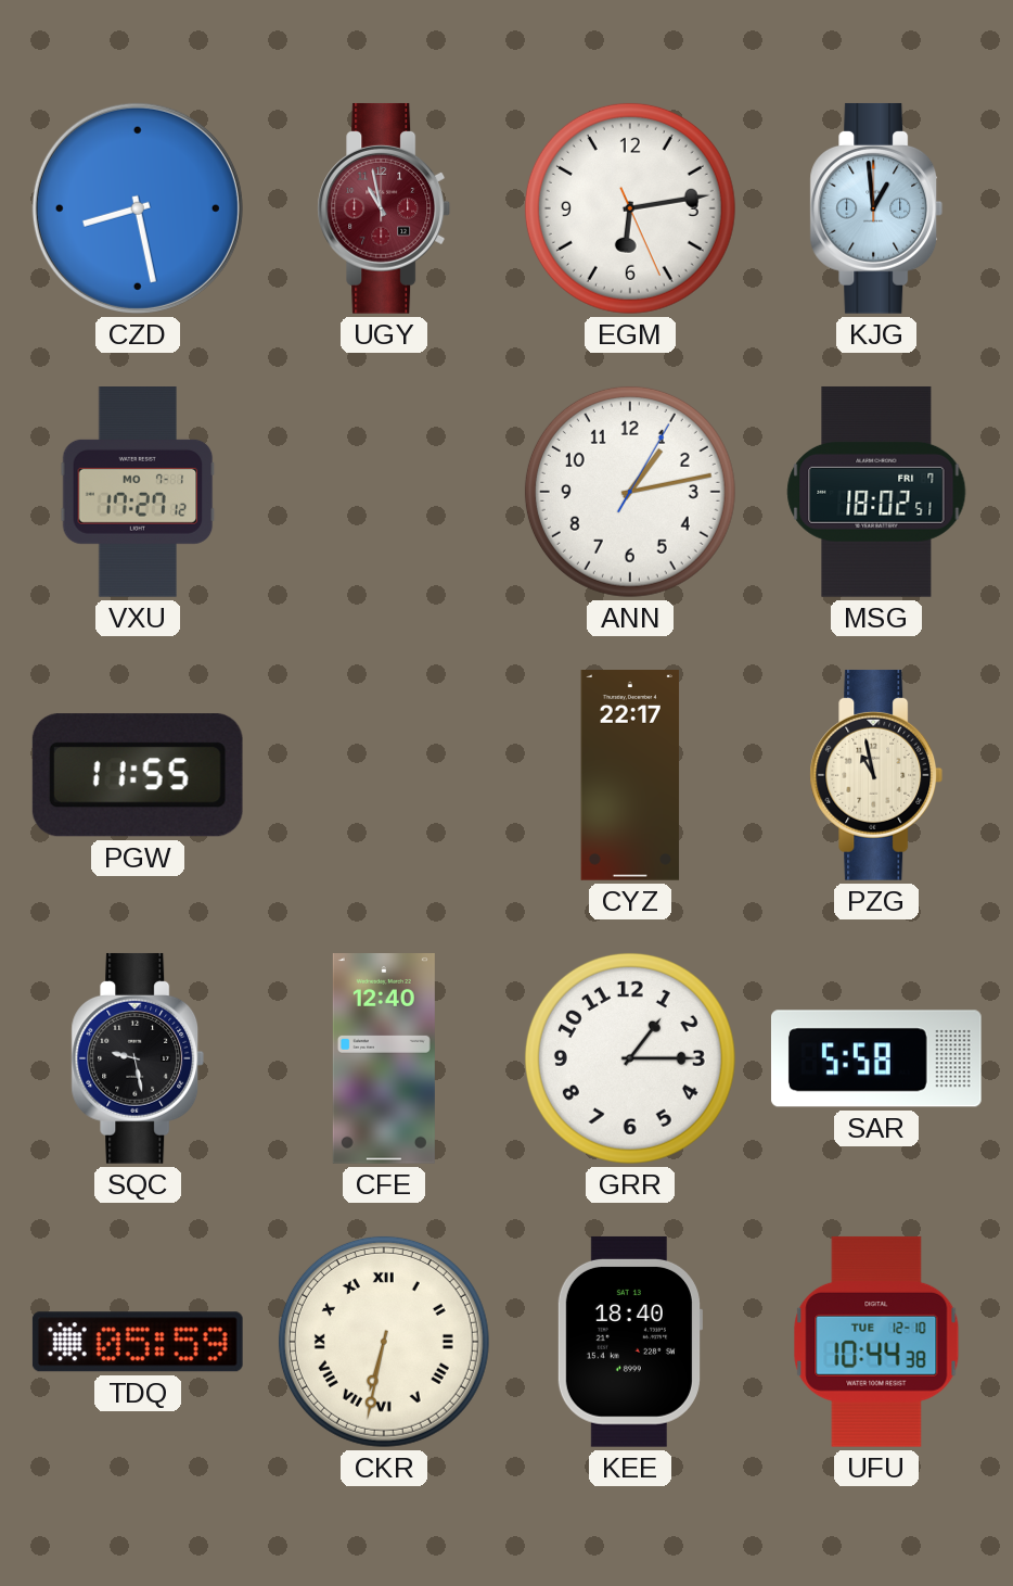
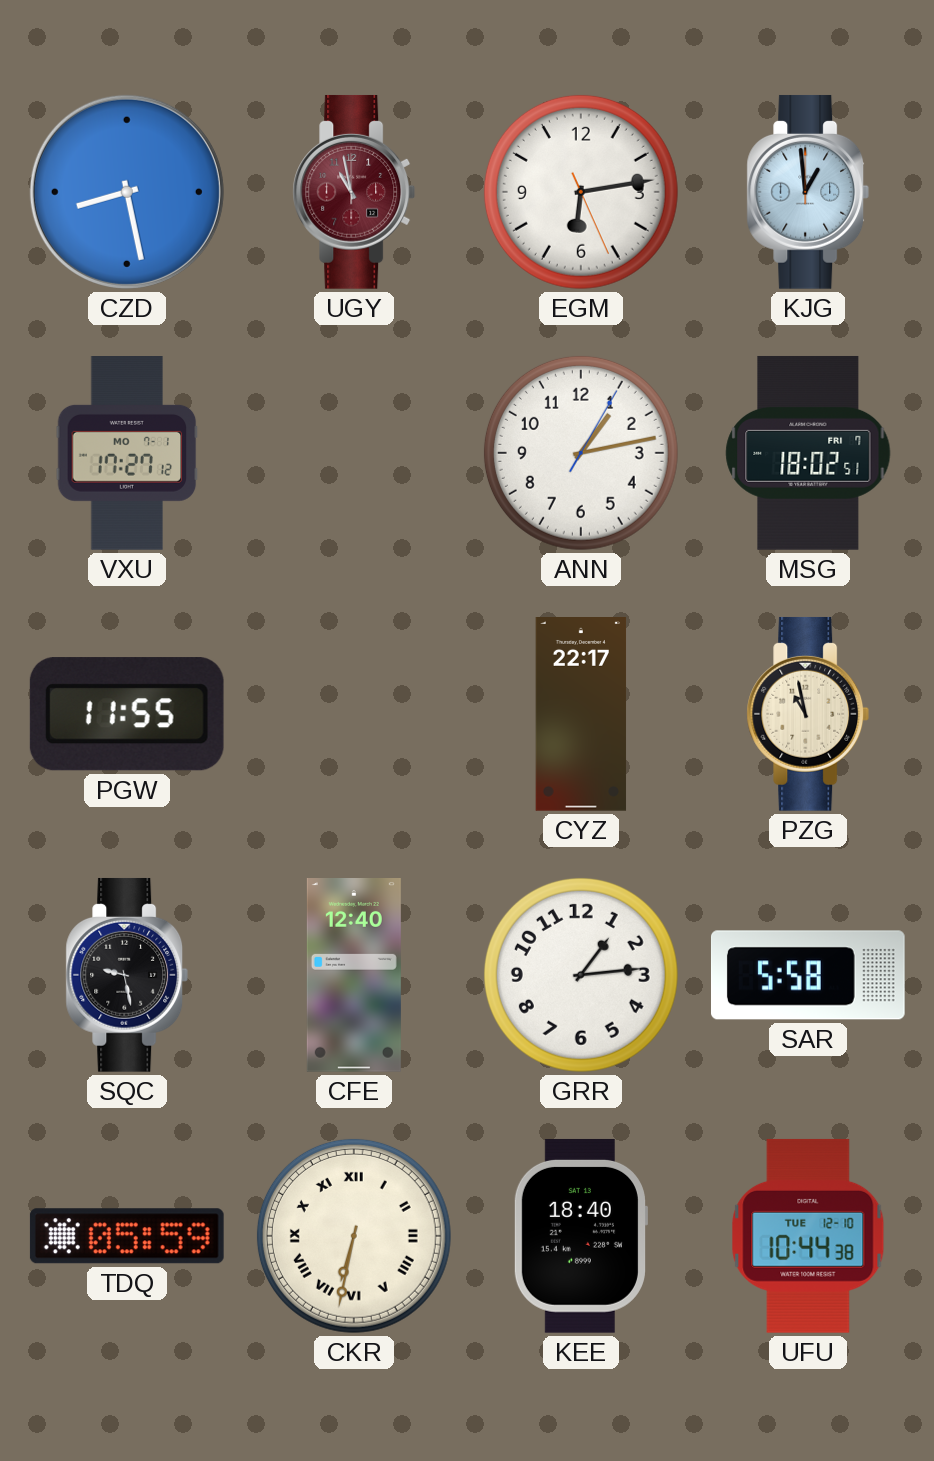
GRR: 1:15 -> 1:14
